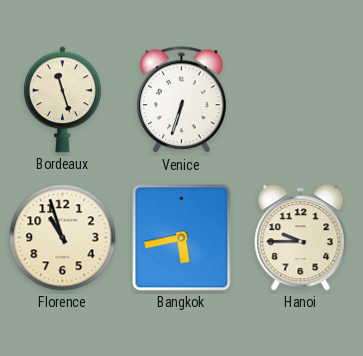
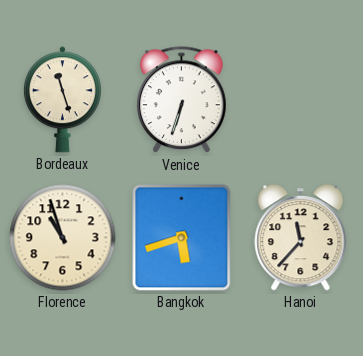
Bangkok: 5:43 -> 5:42
Hanoi: 9:45 -> 11:37
